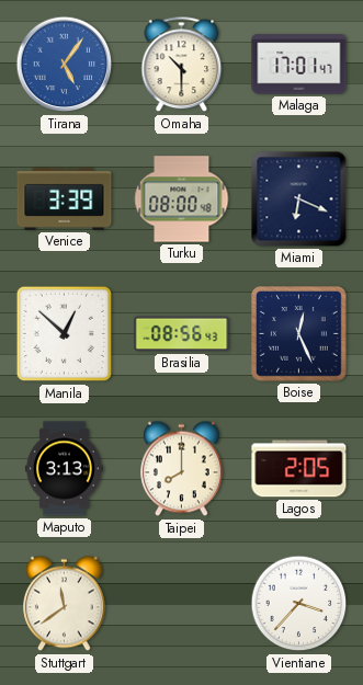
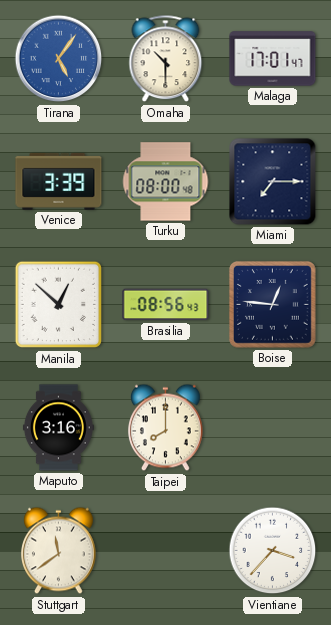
Miami: 6:19 -> 7:15
Boise: 12:26 -> 12:46
Maputo: 3:13 -> 3:16
Lagos: 2:05 -> none
